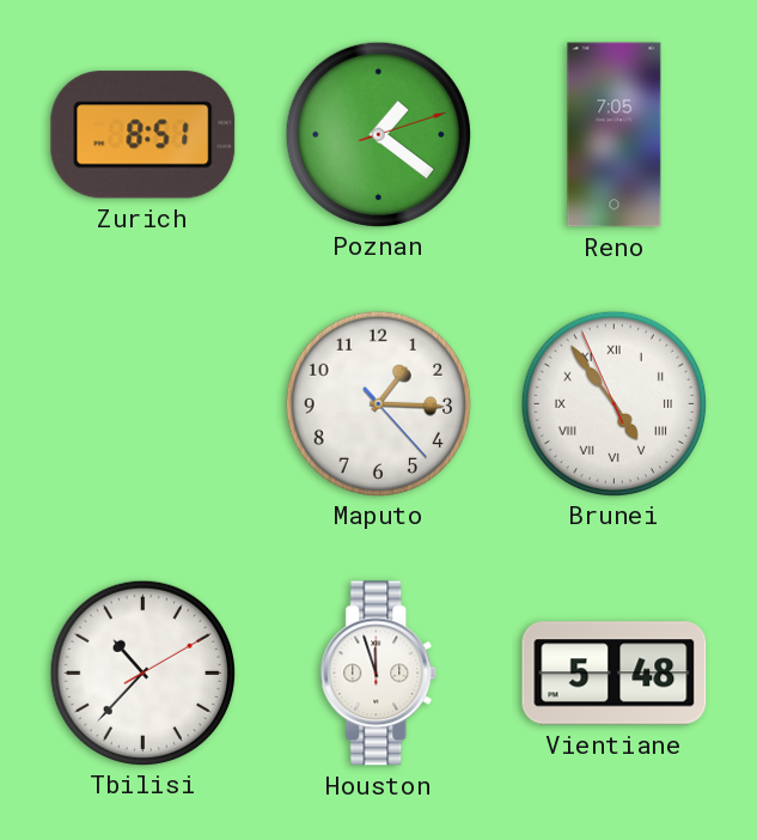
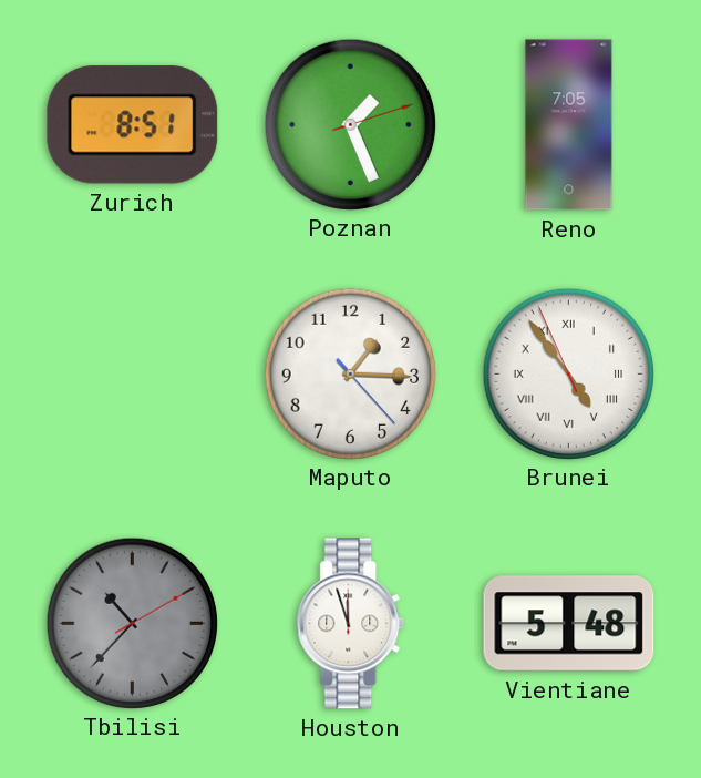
Poznan: 1:21 -> 1:26
Tbilisi dial: white -> grey
